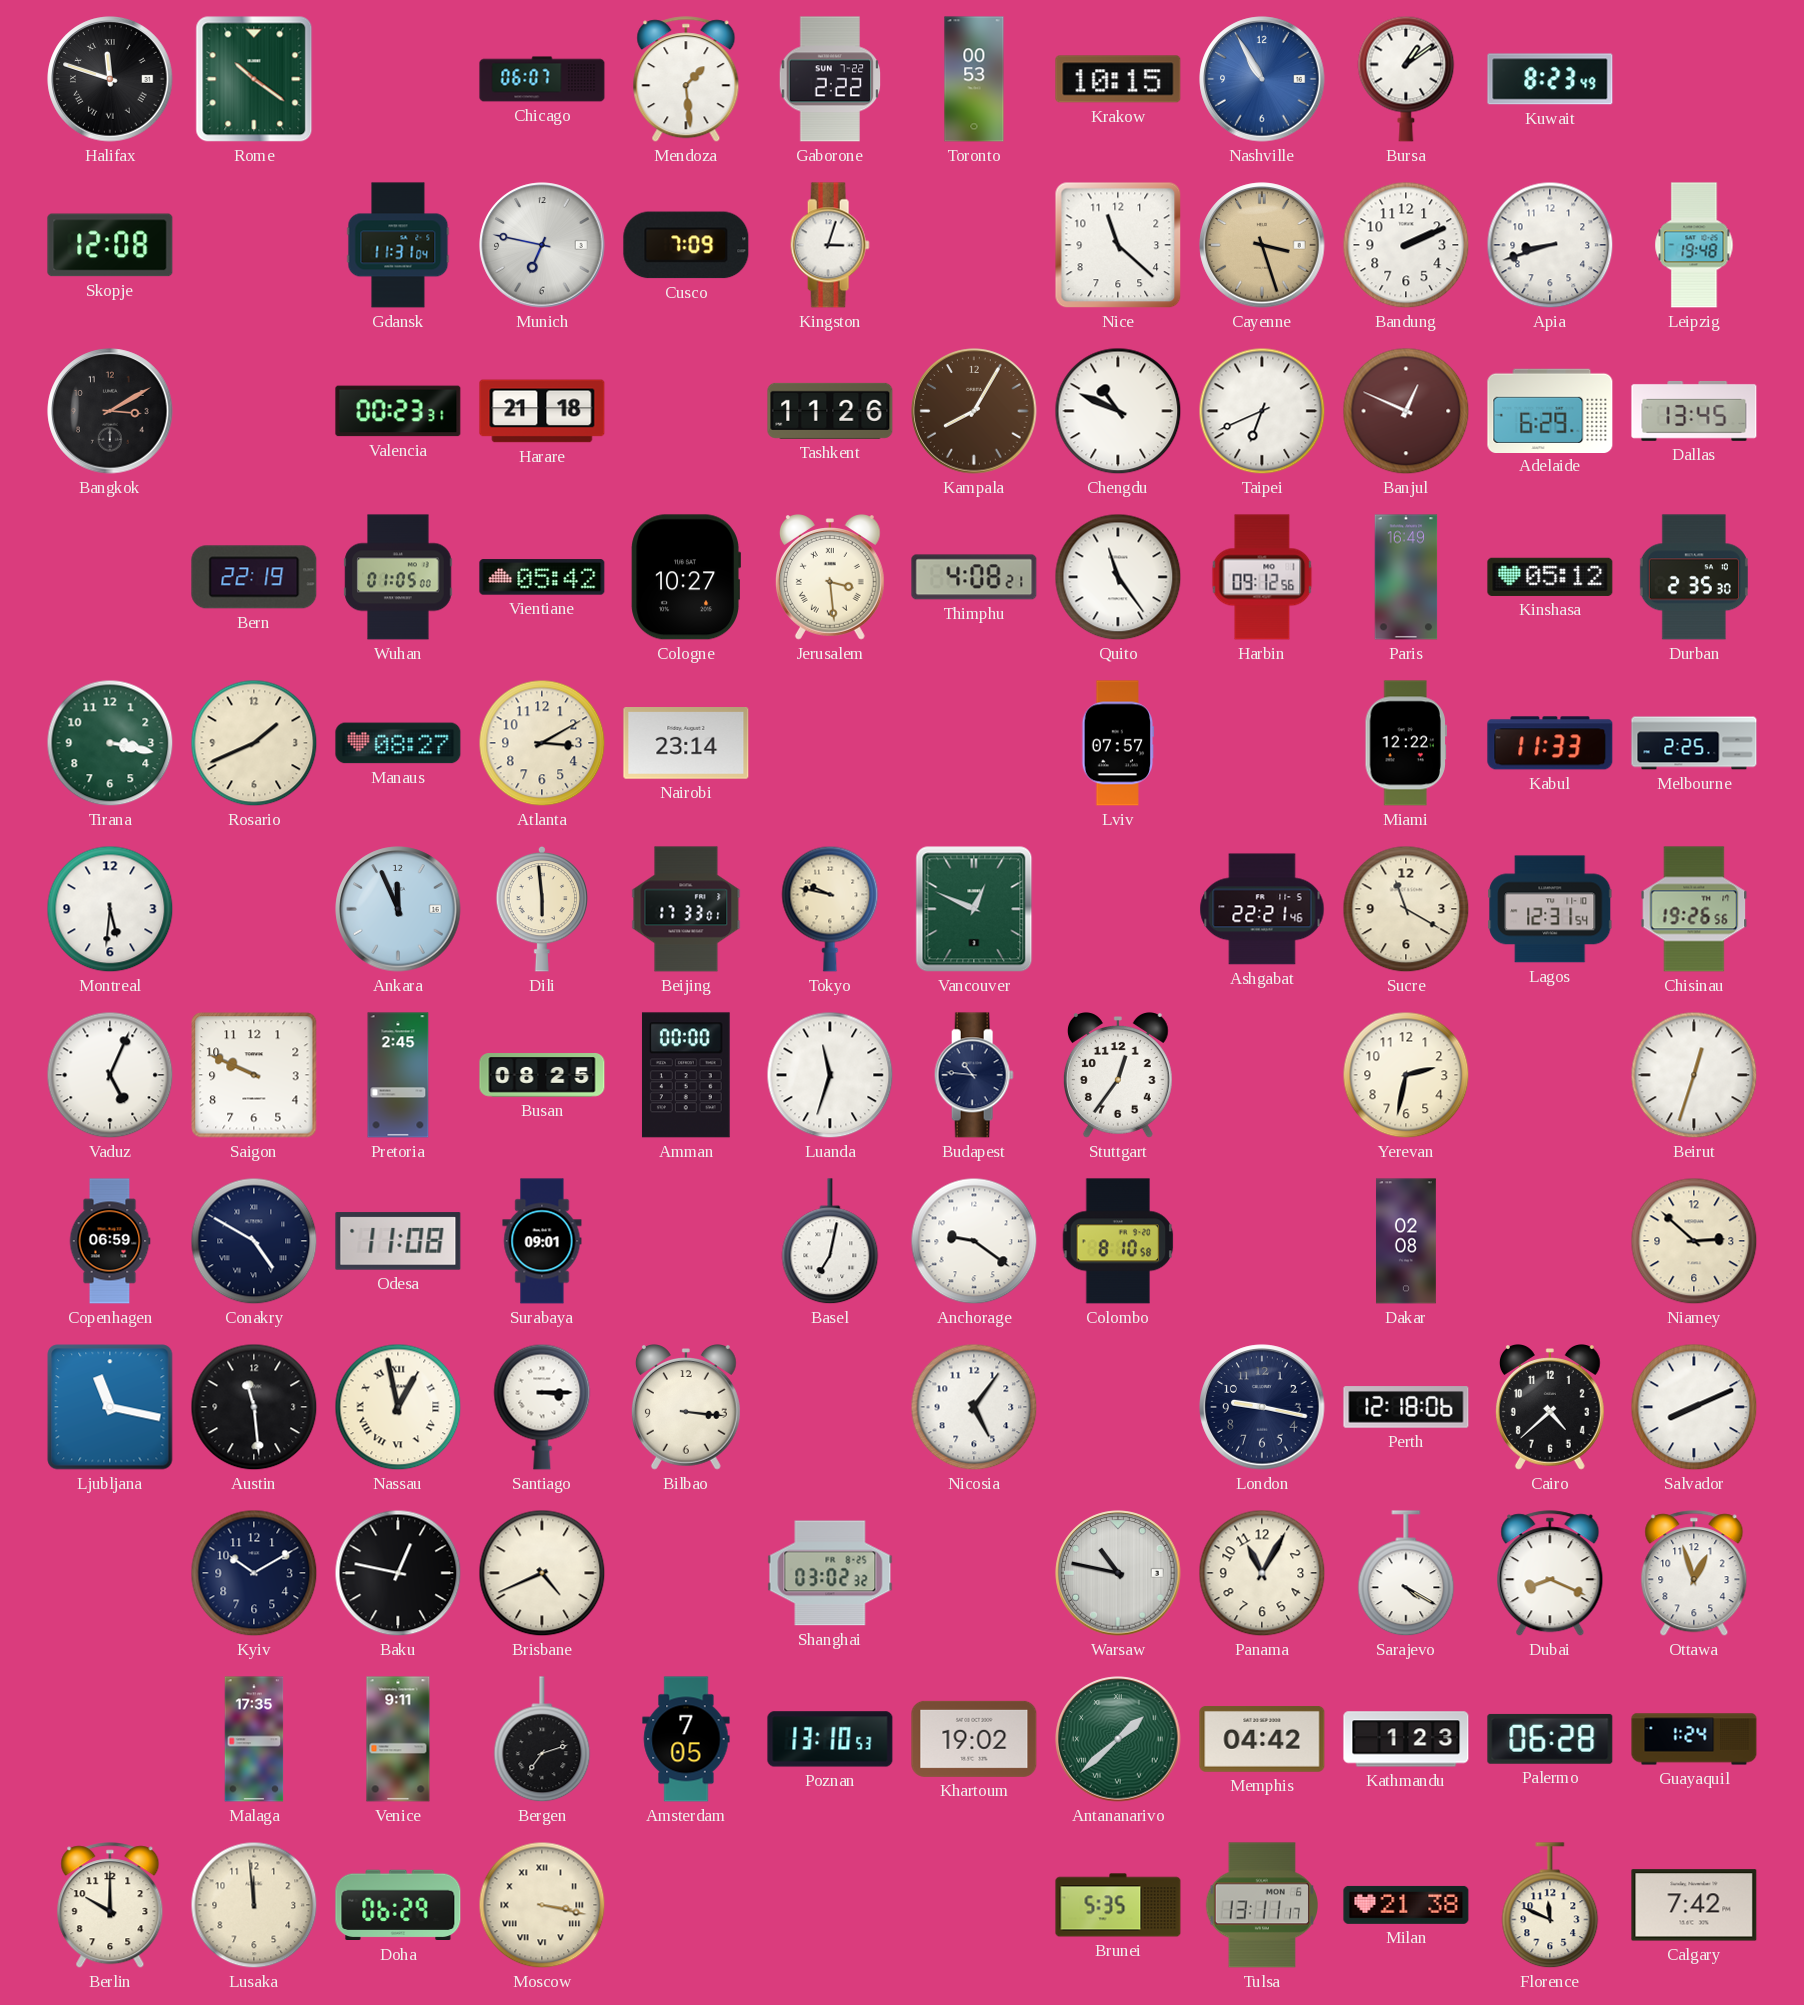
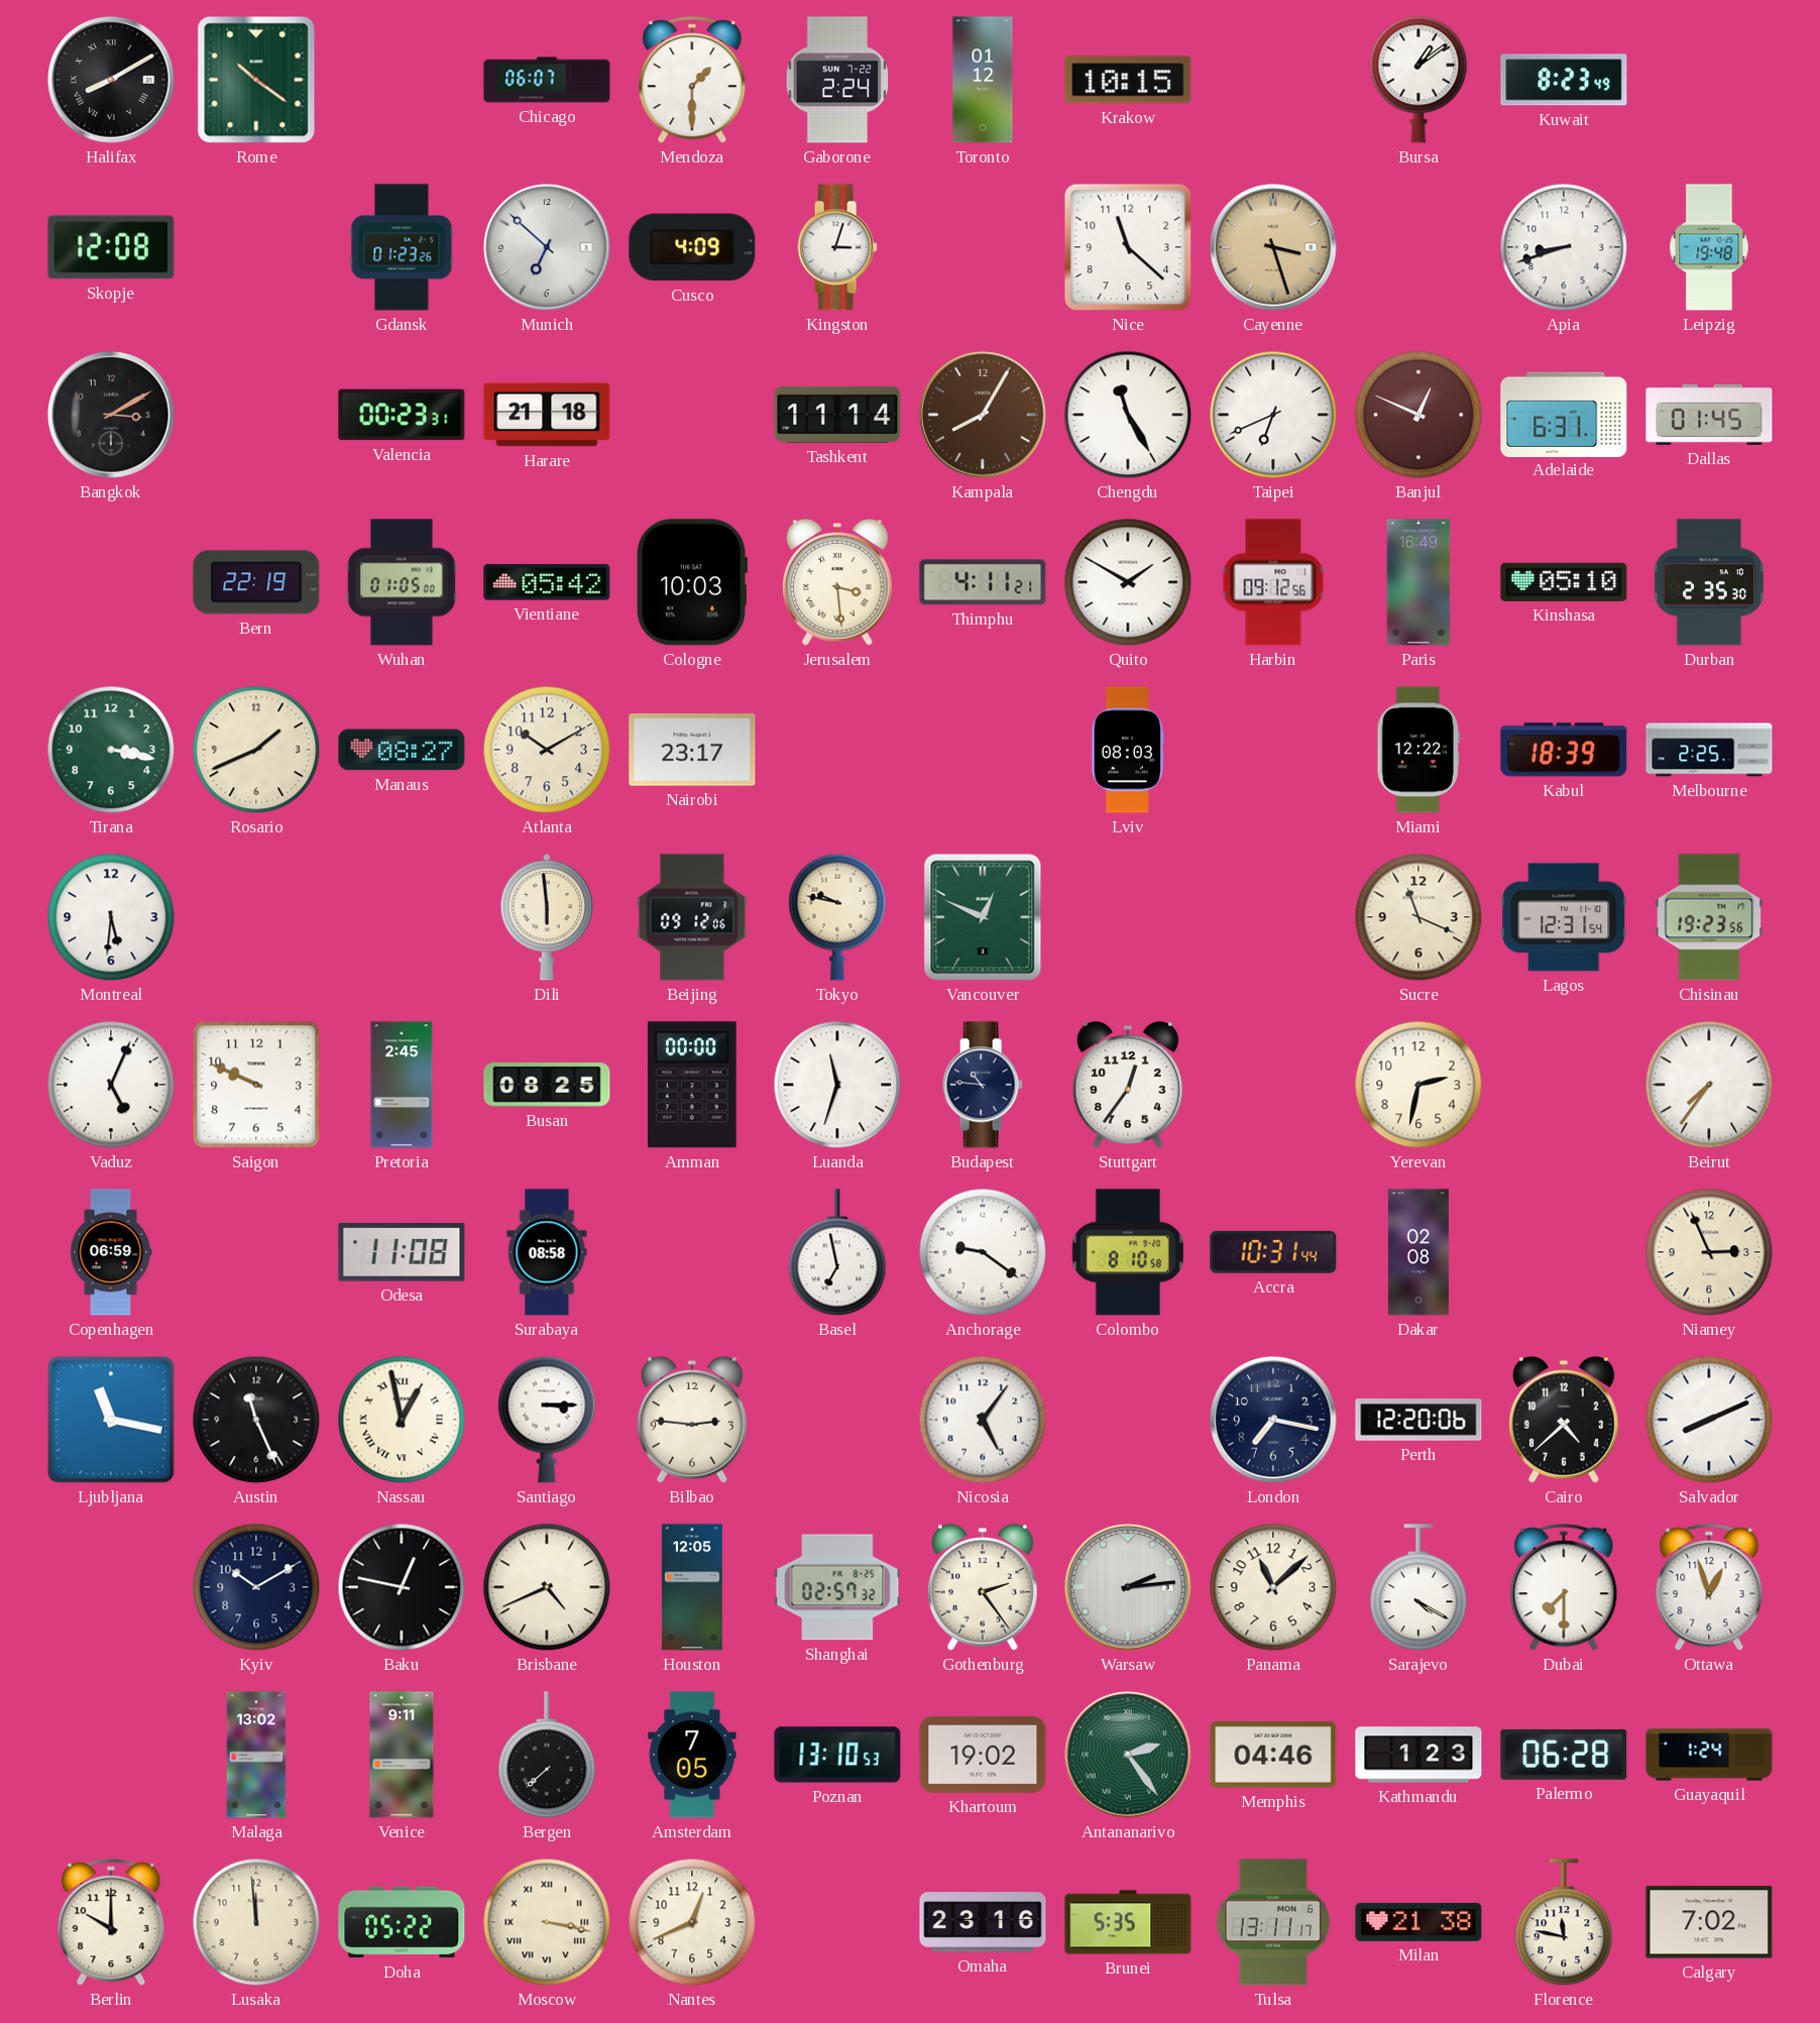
Halifax: 11:48 -> 8:10
Mendoza: 1:29 -> 1:30
Gaborone: 2:22 -> 2:24
Toronto: 00:53 -> 01:12
Nashville: 10:55 -> none
Gdansk: 11:31 -> 01:23
Munich: 6:47 -> 6:52
Cusco: 7:09 -> 4:09
Bandung: 2:11 -> none
Tashkent: 11:26 -> 11:14
Chengdu: 10:49 -> 11:25
Adelaide: 6:29 -> 6:31
Dallas: 13:45 -> 01:45
Cologne: 10:27 -> 10:03
Thimphu: 4:08 -> 4:11
Quito: 11:24 -> 1:50
Kinshasa: 05:12 -> 05:10
Atlanta: 3:10 -> 10:10
Nairobi: 23:14 -> 23:17
Lviv: 07:57 -> 08:03
Kabul: 11:33 -> 18:39
Ankara: 11:56 -> none
Beijing: 17:33 -> 09:12
Ashgabat: 22:21 -> none
Sucre: 11:20 -> 11:19
Chisinau: 19:26 -> 19:23
Beirut: 12:33 -> 7:36
Conakry: 4:50 -> none
Surabaya: 09:01 -> 08:58
Basel: 7:02 -> 6:58
Accra: none -> 10:31
Niamey: 2:52 -> 2:56
Austin: 11:29 -> 11:26
Bilbao: 3:16 -> 2:46
London: 9:17 -> 7:17
Perth: 12:18 -> 12:20
Houston: none -> 12:05
Shanghai: 03:02 -> 02:57
Gothenburg: none -> 2:24
Warsaw: 10:47 -> 2:14
Panama: 11:05 -> 11:08
Dubai: 8:19 -> 7:30
Malaga: 17:35 -> 13:02
Bergen: 7:12 -> 7:38
Antananarivo: 1:38 -> 2:24
Memphis: 04:42 -> 04:46
Doha: 06:29 -> 05:22
Nantes: none -> 12:41
Omaha: none -> 23:16
Florence: 11:49 -> 11:47
Calgary: 7:42 -> 7:02
